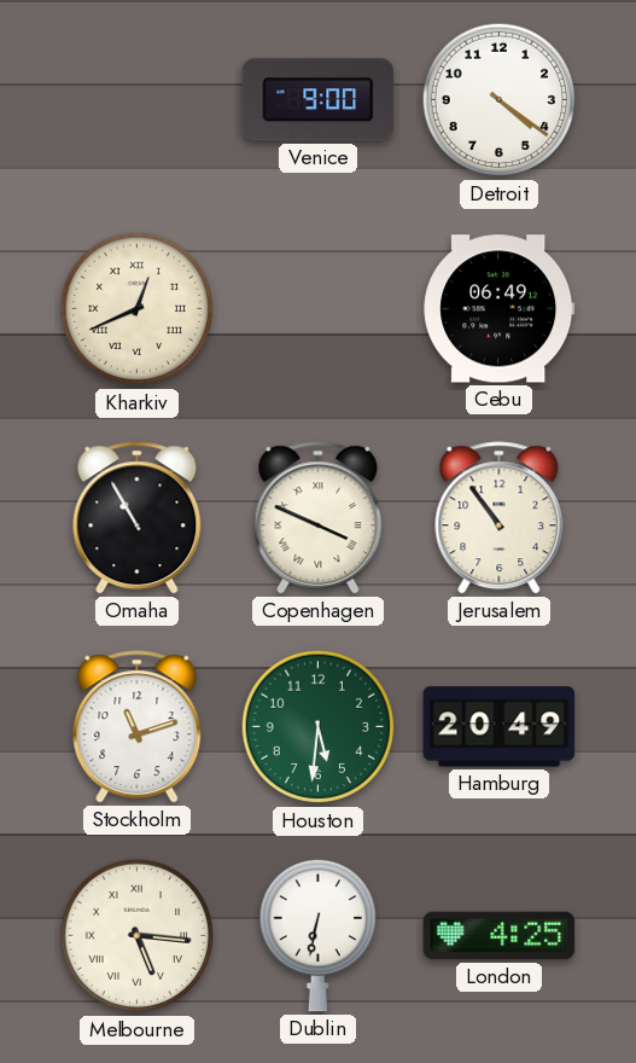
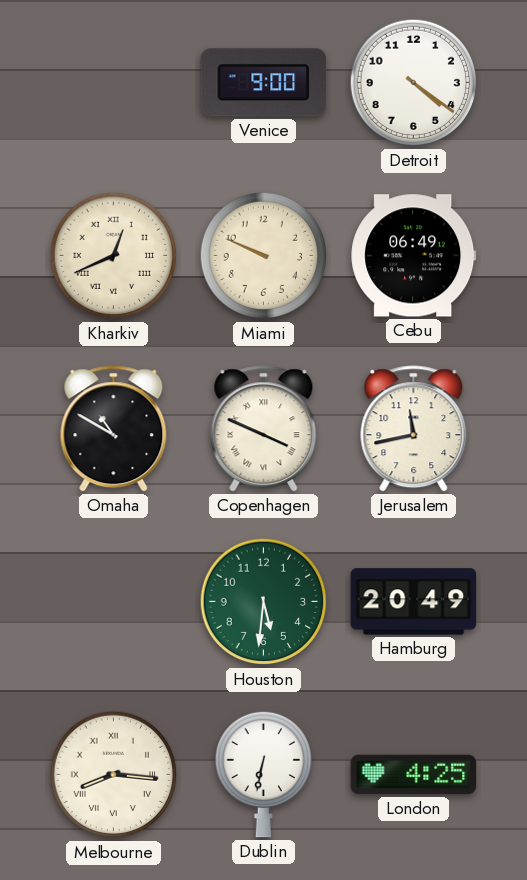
Miami: none -> 9:49
Omaha: 10:55 -> 10:50
Jerusalem: 10:54 -> 11:43
Stockholm: 11:12 -> none
Melbourne: 5:16 -> 8:16
